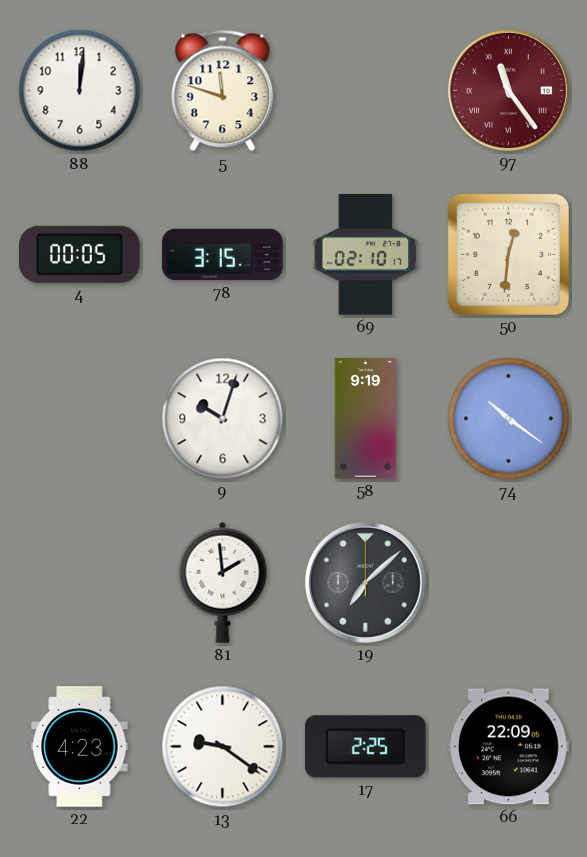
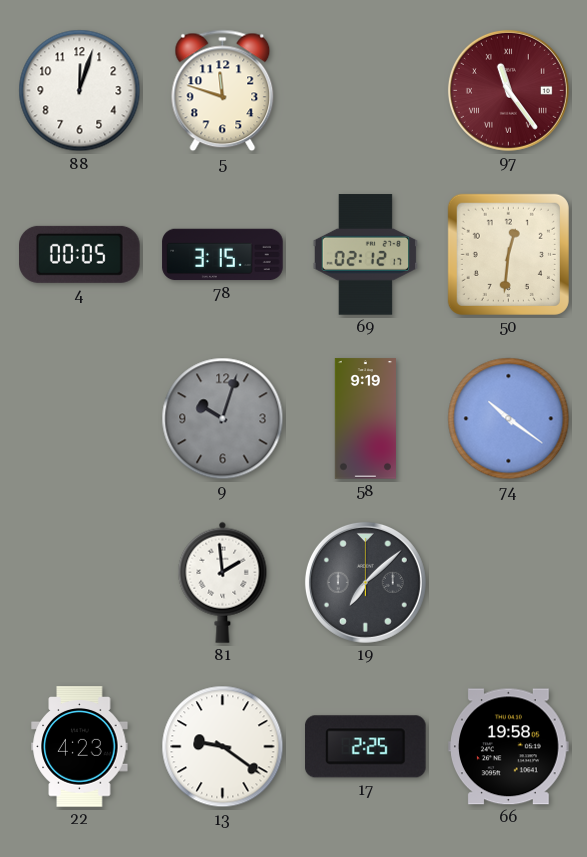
88: 12:01 -> 12:03
69: 02:10 -> 02:12
9 dial: white -> grey
66: 22:09 -> 19:58
